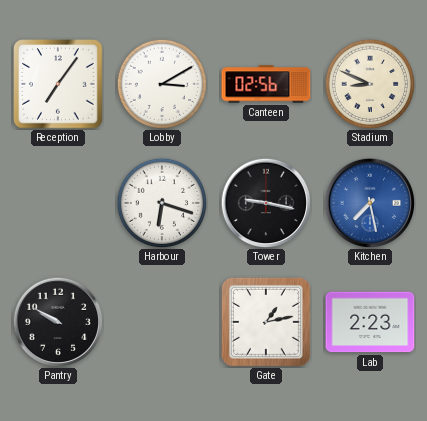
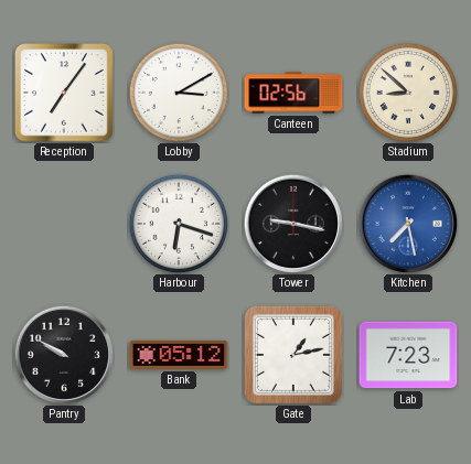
Stadium: 8:49 -> 8:52
Bank: none -> 05:12
Lab: 2:23 -> 7:23
